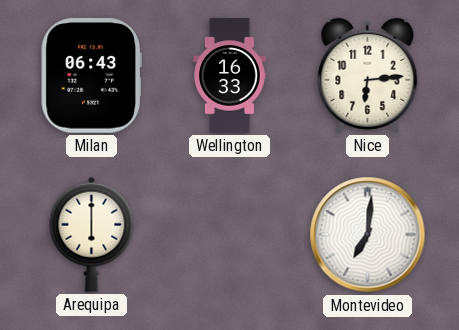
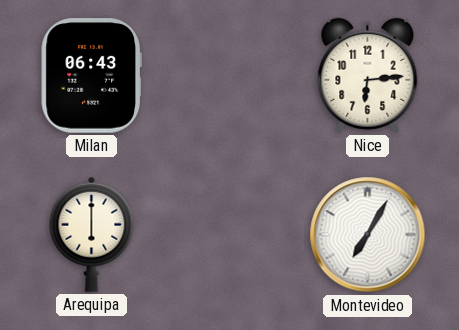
Wellington: 16:33 -> none
Montevideo: 7:01 -> 7:05
